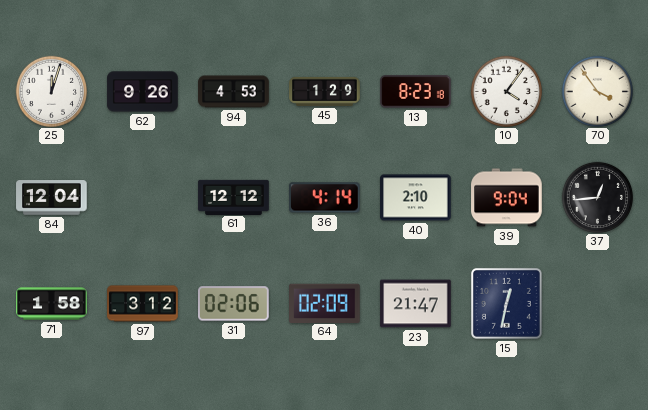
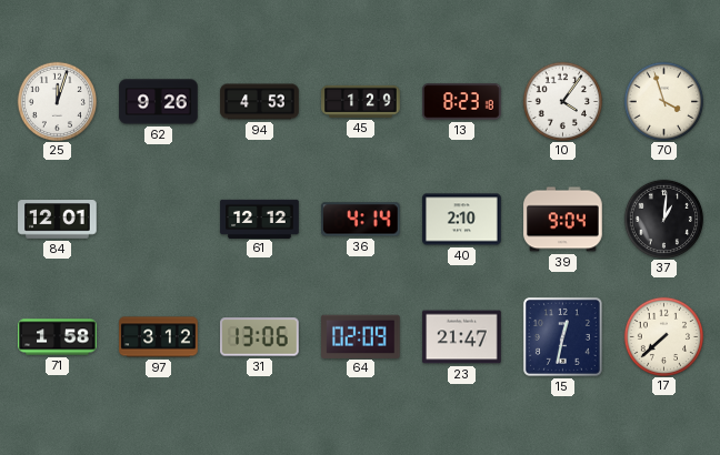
70: 3:54 -> 3:57
84: 12:04 -> 12:01
37: 12:44 -> 1:01
31: 02:06 -> 13:06
17: none -> 7:38
